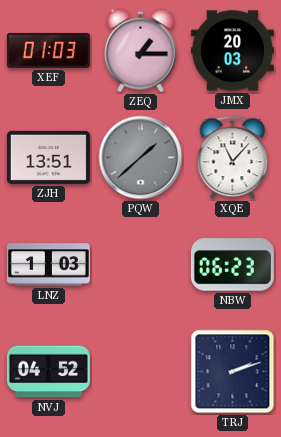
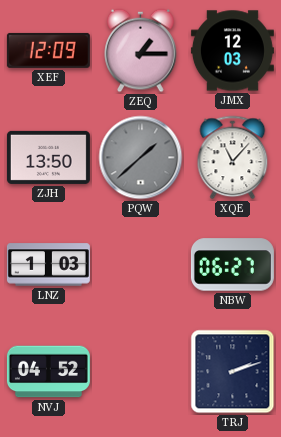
XEF: 01:03 -> 12:09
JMX: 20:03 -> 12:03
ZJH: 13:51 -> 13:50
NBW: 06:23 -> 06:27
